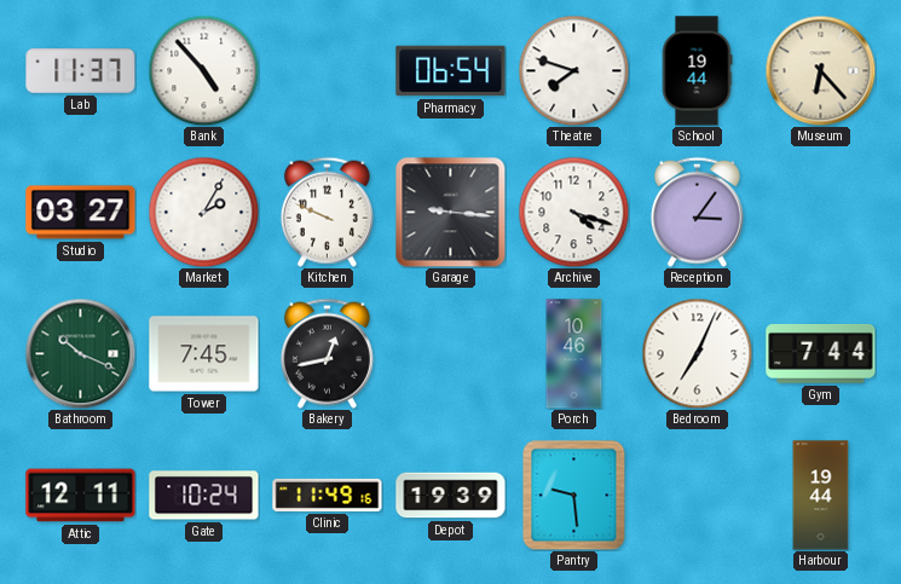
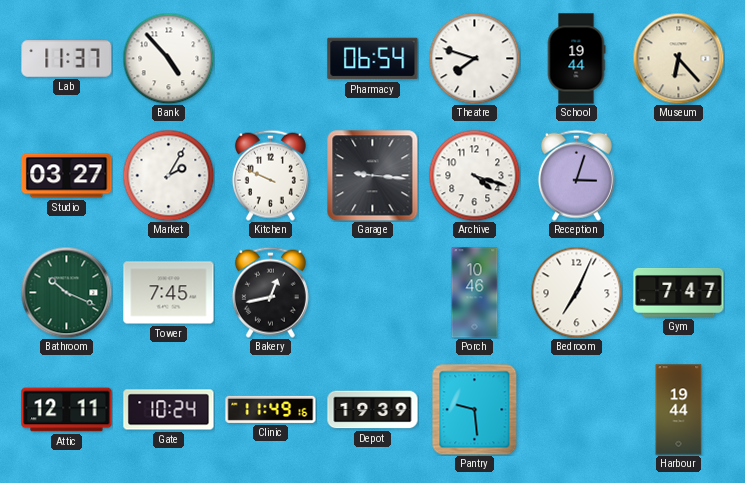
Reception: 3:06 -> 3:03
Gym: 7:44 -> 7:47
